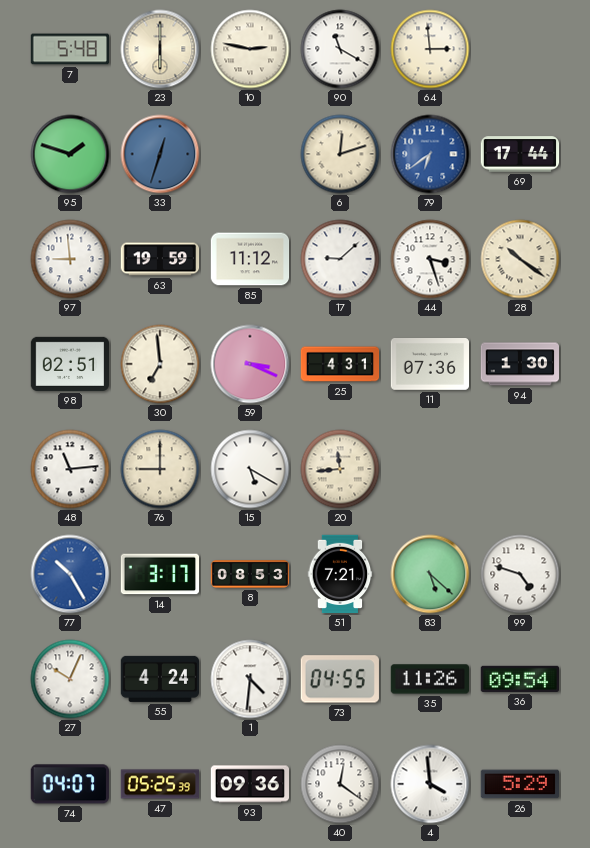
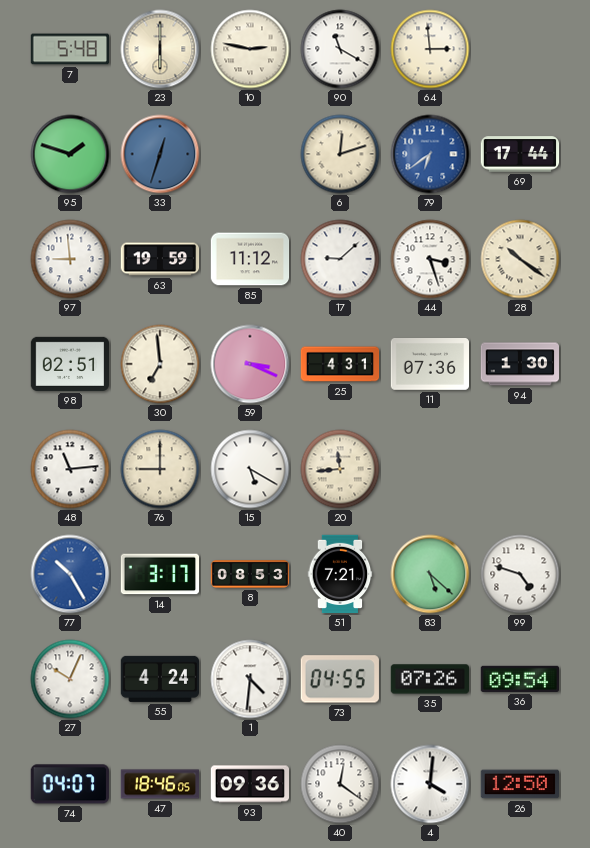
35: 11:26 -> 07:26
47: 05:25 -> 18:46
4: 3:59 -> 4:01
26: 5:29 -> 12:50
